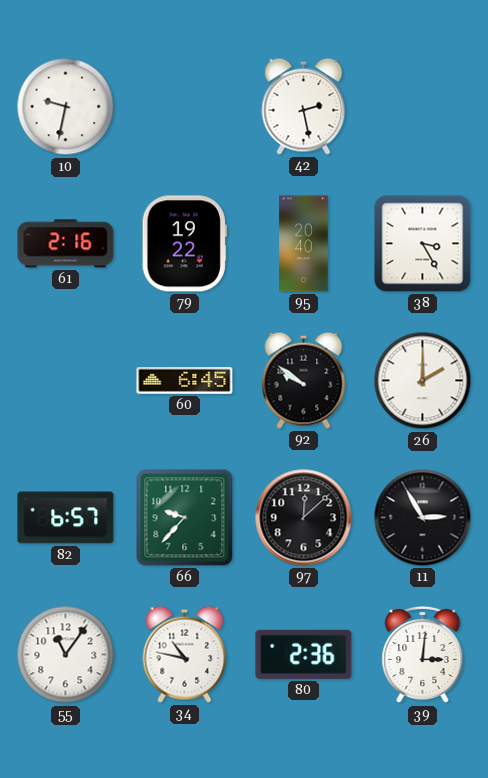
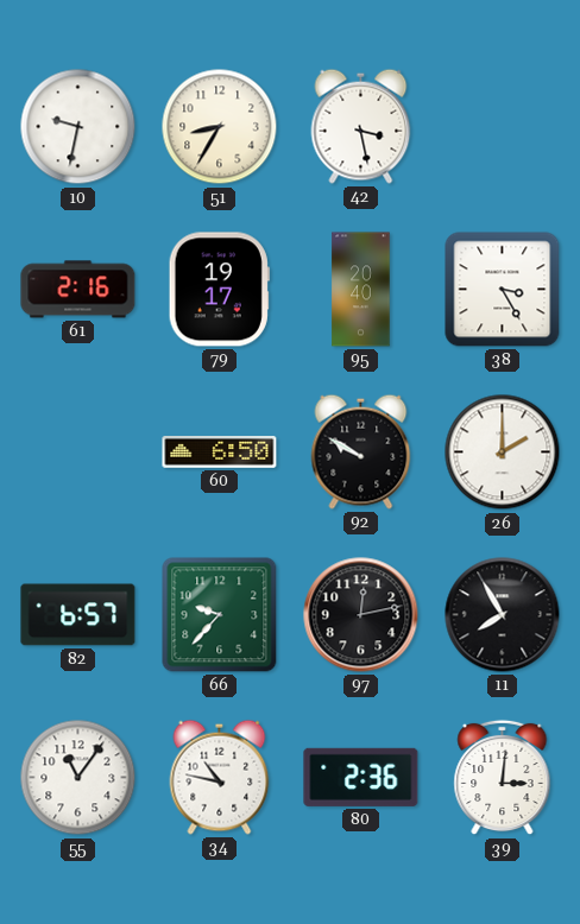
51: none -> 8:35
42: 2:28 -> 3:28
79: 19:22 -> 19:17
60: 6:45 -> 6:50
92: 9:51 -> 9:50
97: 12:08 -> 12:13
11: 2:55 -> 7:55
